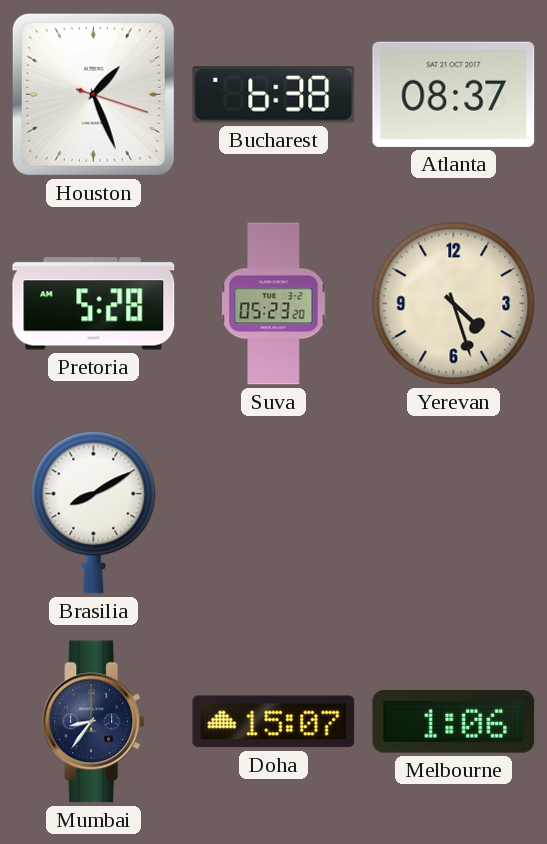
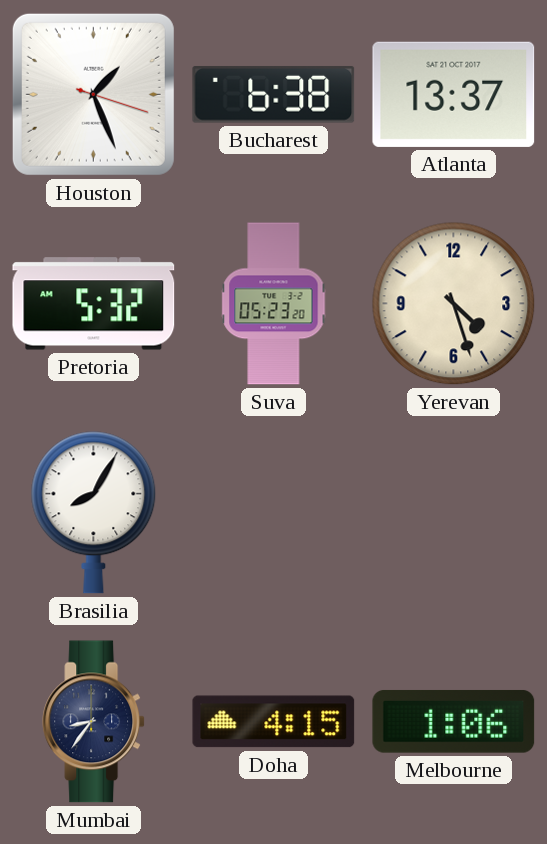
Atlanta: 08:37 -> 13:37
Pretoria: 5:28 -> 5:32
Brasilia: 8:10 -> 8:05
Doha: 15:07 -> 4:15
